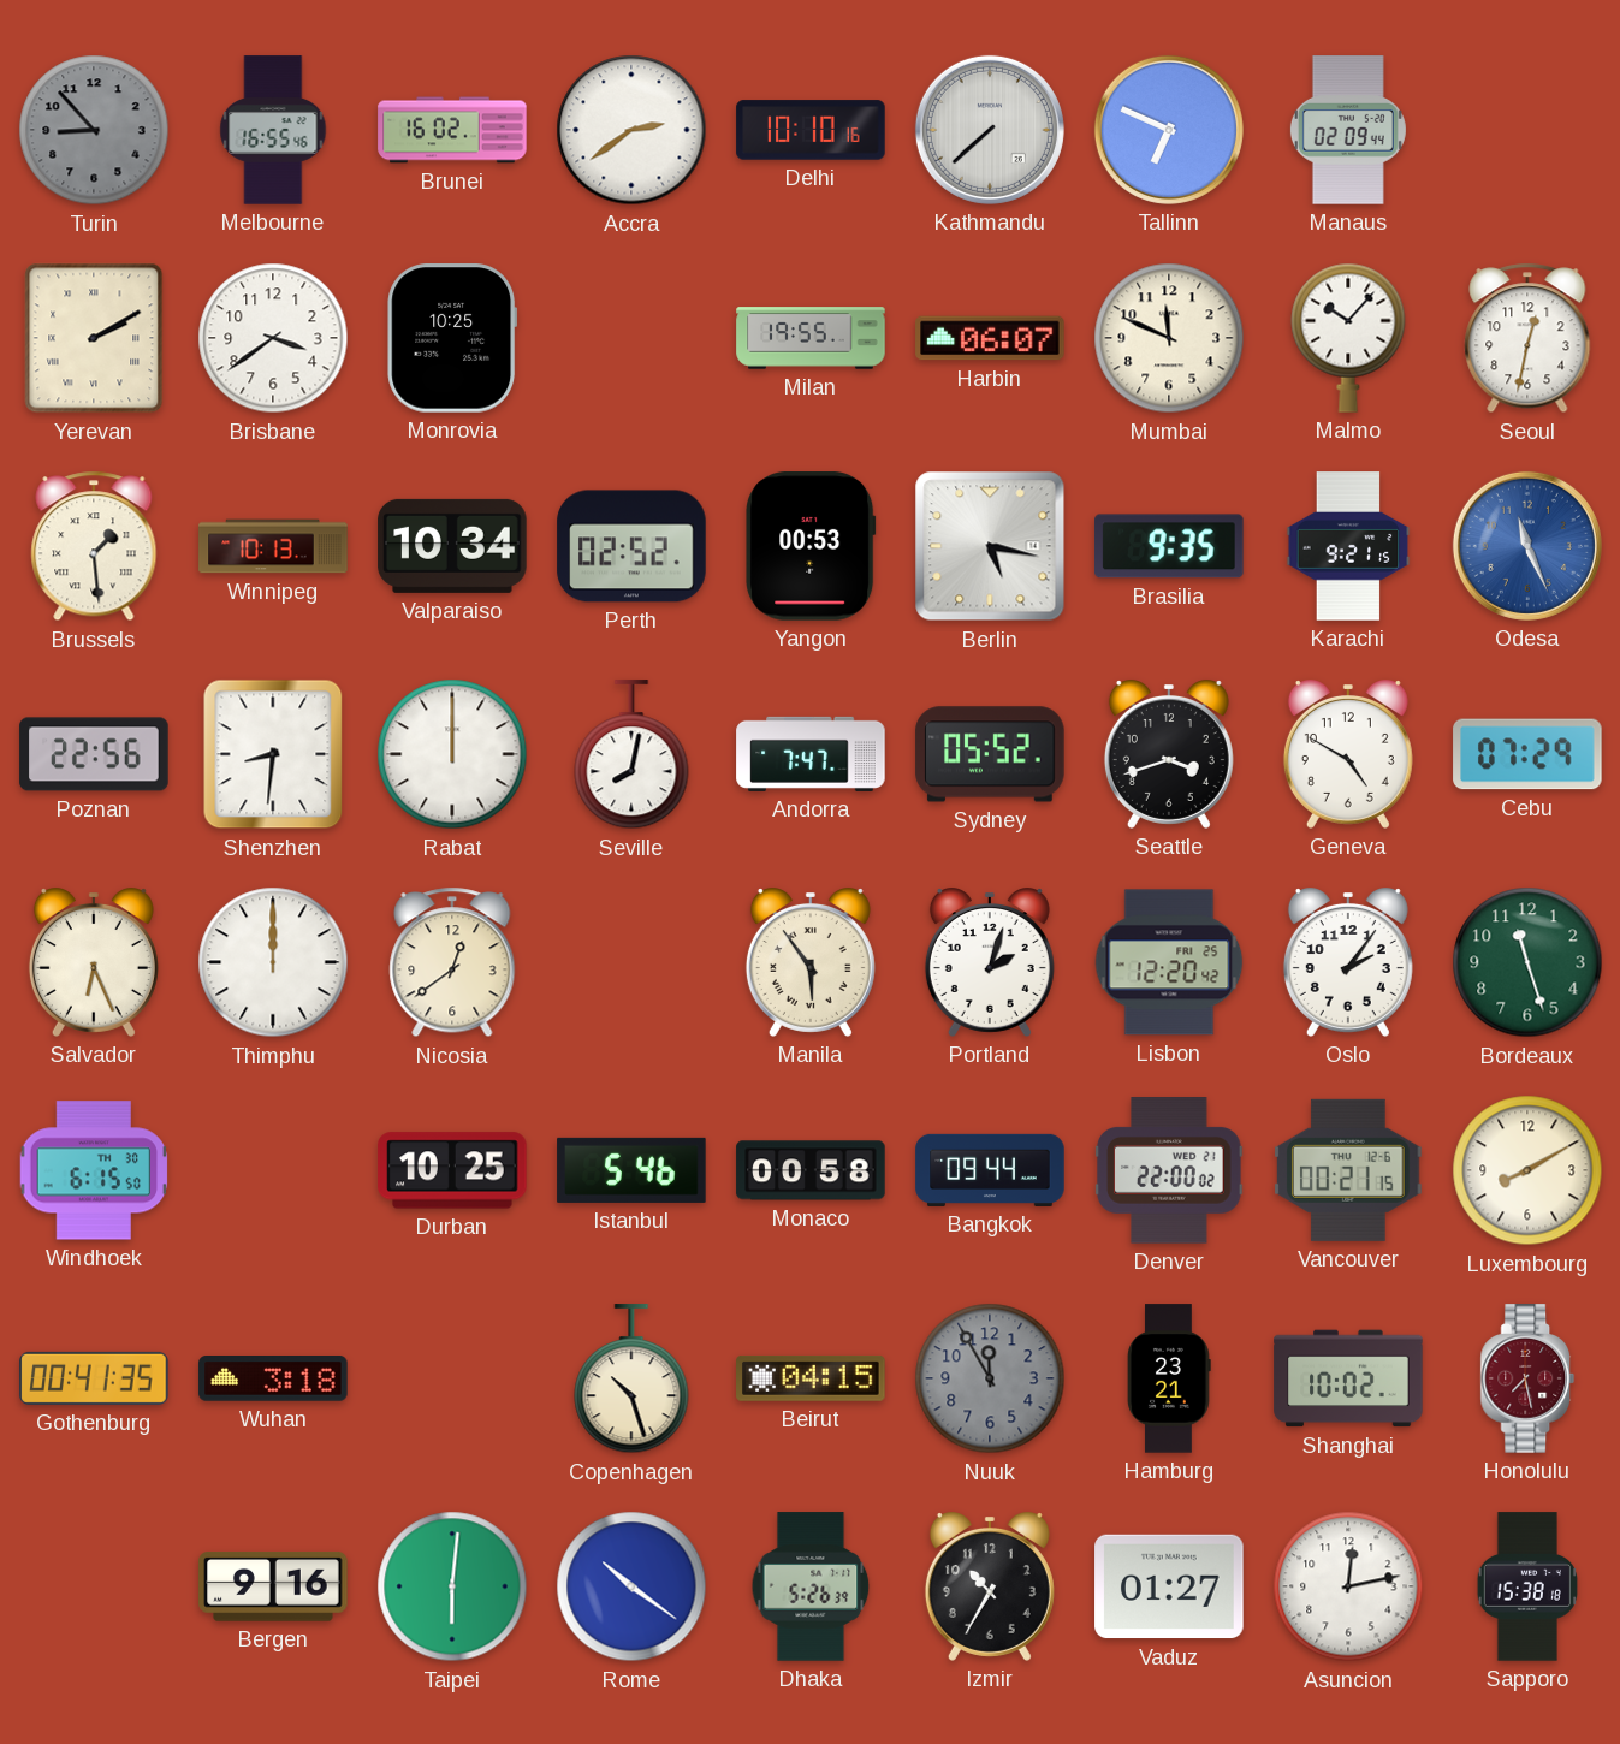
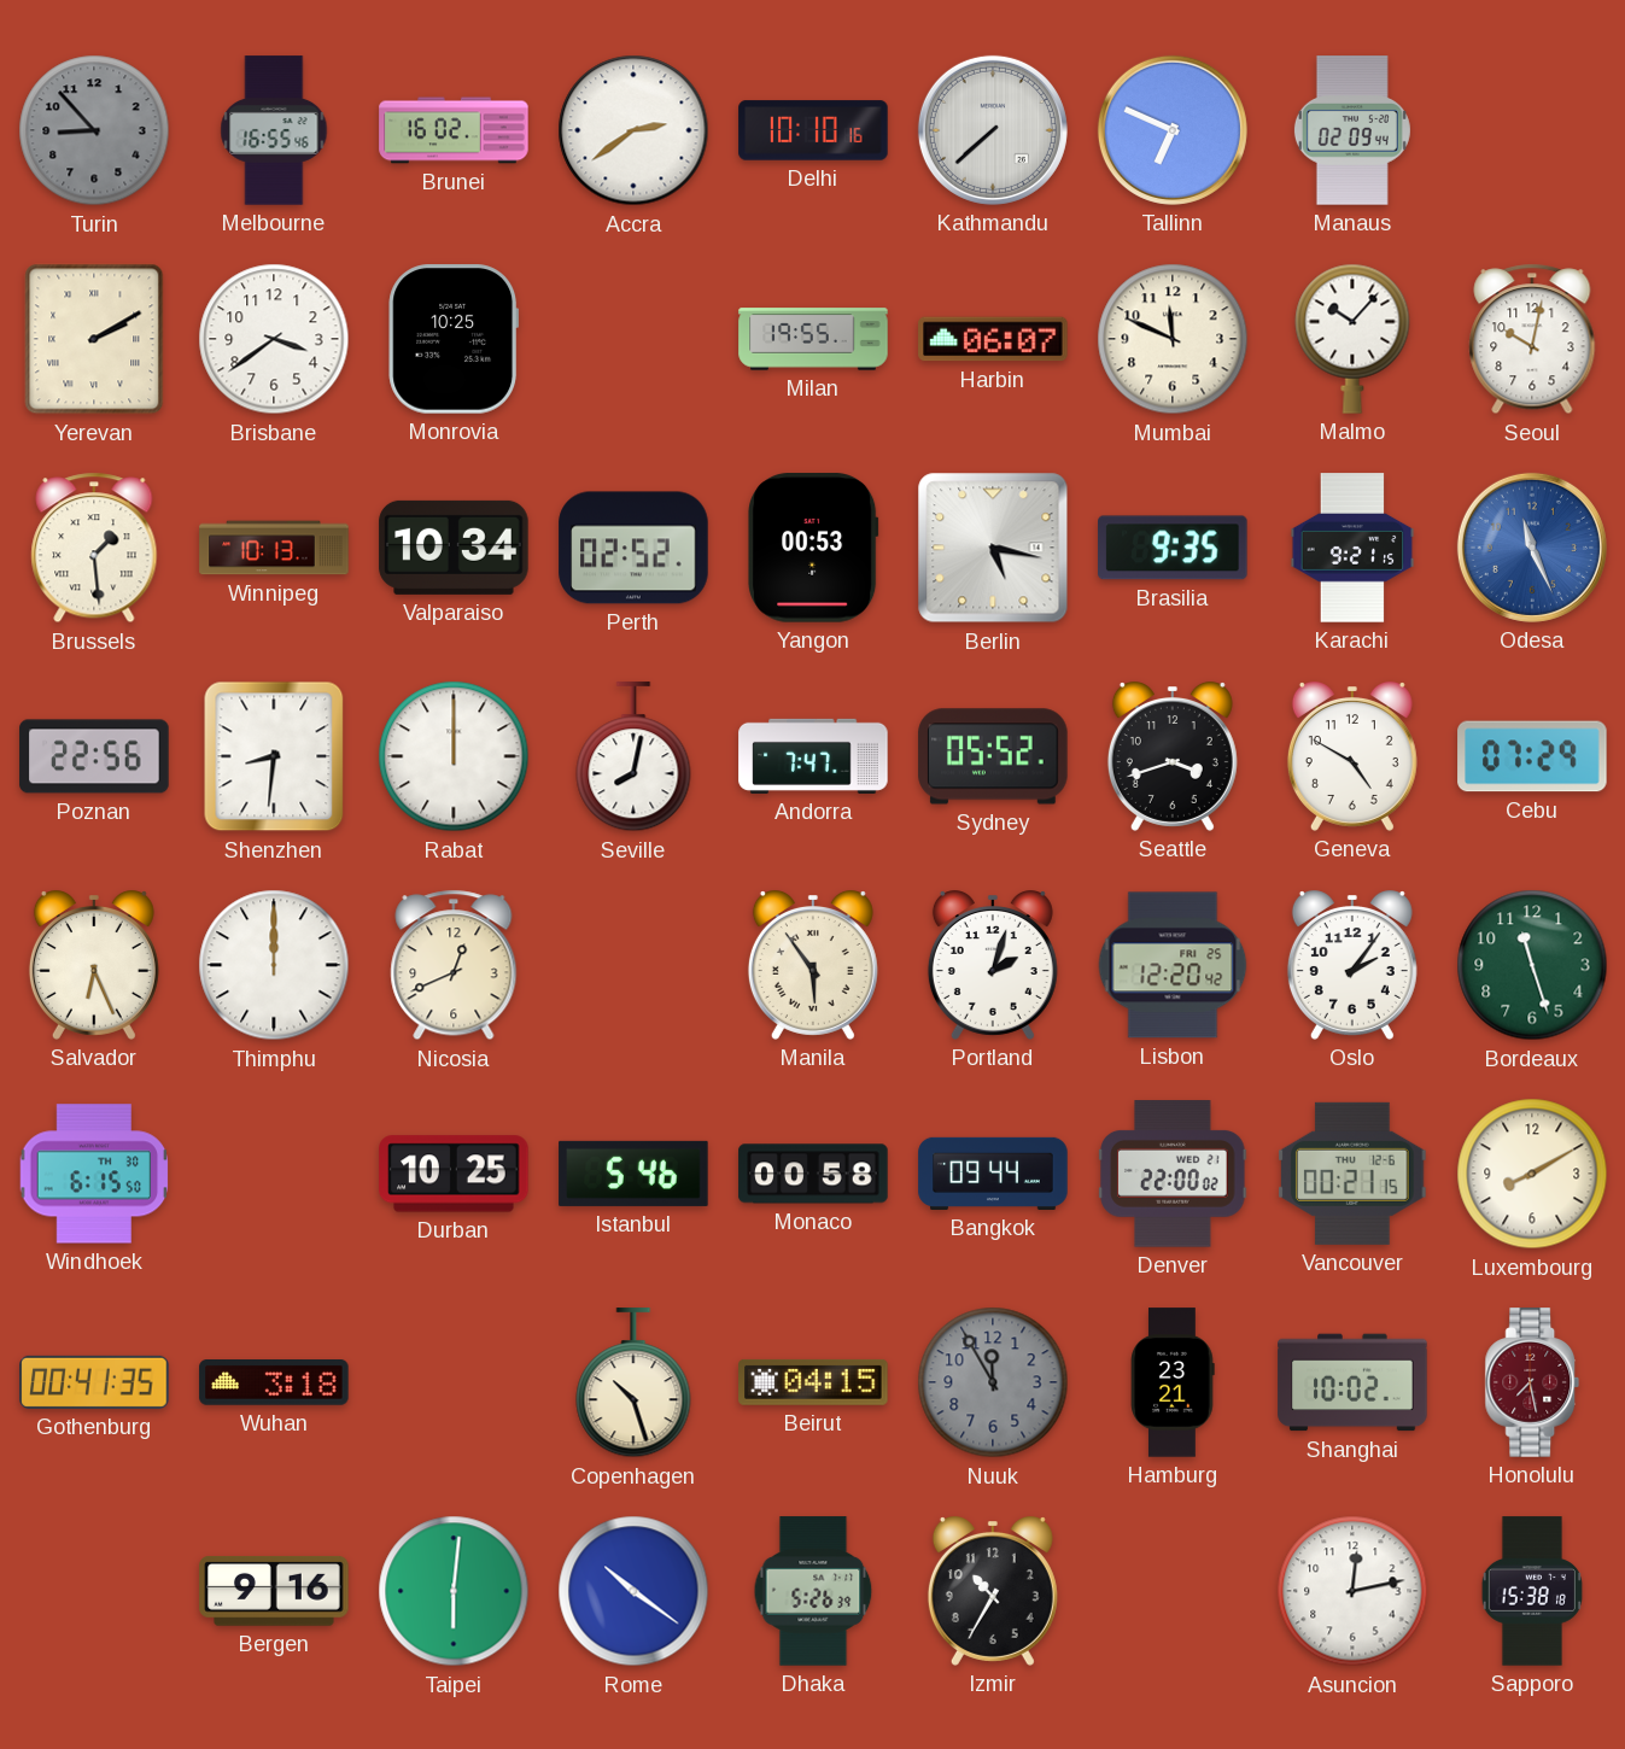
Seoul: 12:32 -> 10:02
Nicosia: 12:39 -> 12:41
Vaduz: 01:27 -> none
